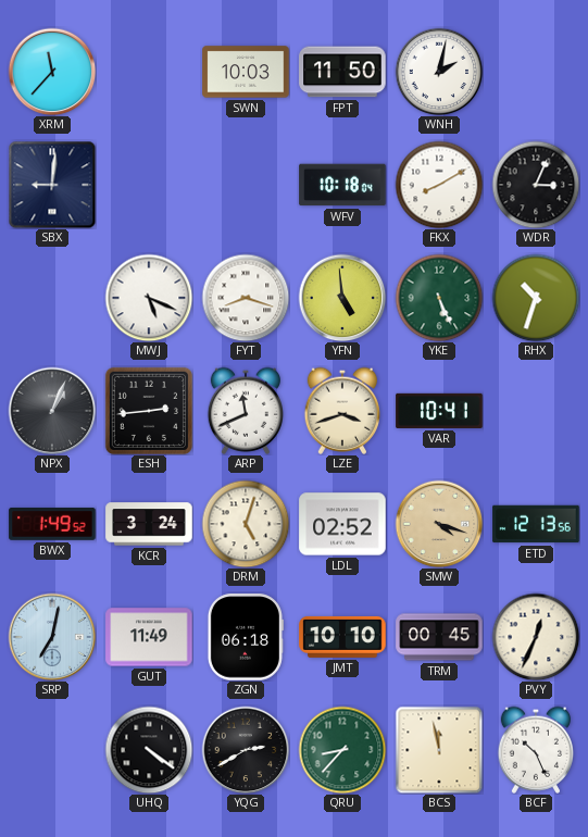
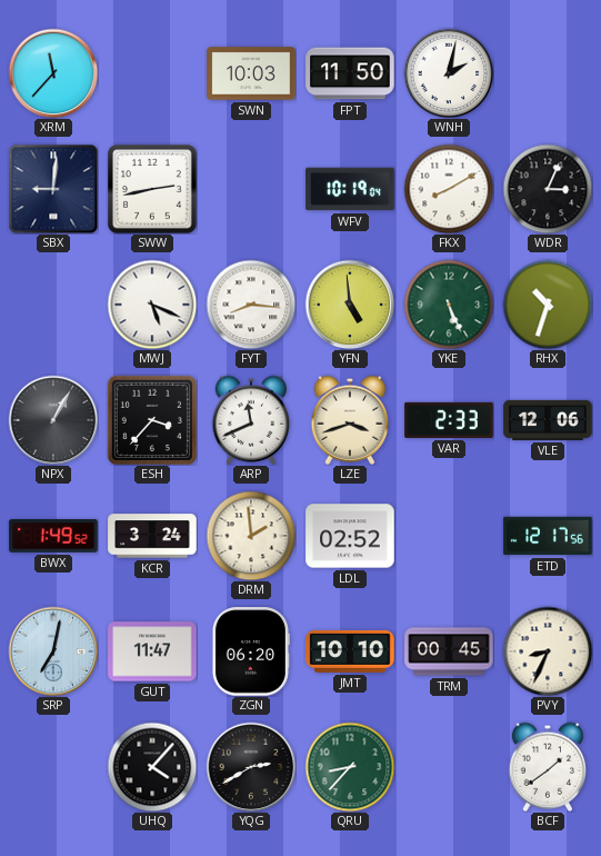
SWW: none -> 2:43
WFV: 10:18 -> 10:19
FYT: 8:18 -> 8:16
NPX: 1:04 -> 1:05
ESH: 2:44 -> 3:37
VAR: 10:41 -> 2:33
VLE: none -> 12:06
DRM: 5:03 -> 1:59
SMW: 4:18 -> none
ETD: 12:13 -> 12:17
GUT: 11:49 -> 11:47
ZGN: 06:18 -> 06:20
PVY: 12:34 -> 8:34
UHQ: 4:21 -> 4:07
BCS: 11:58 -> none
BCF: 10:26 -> 1:39
